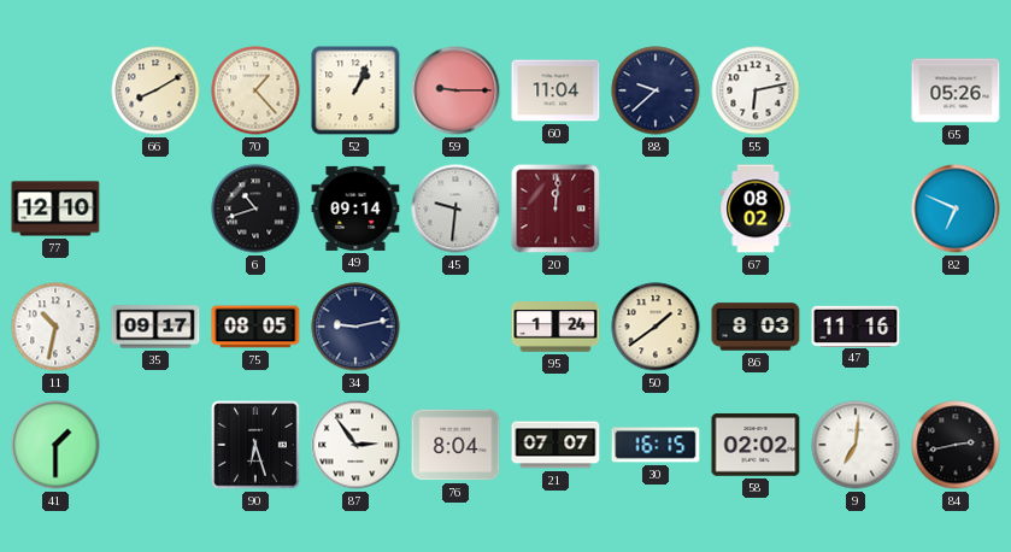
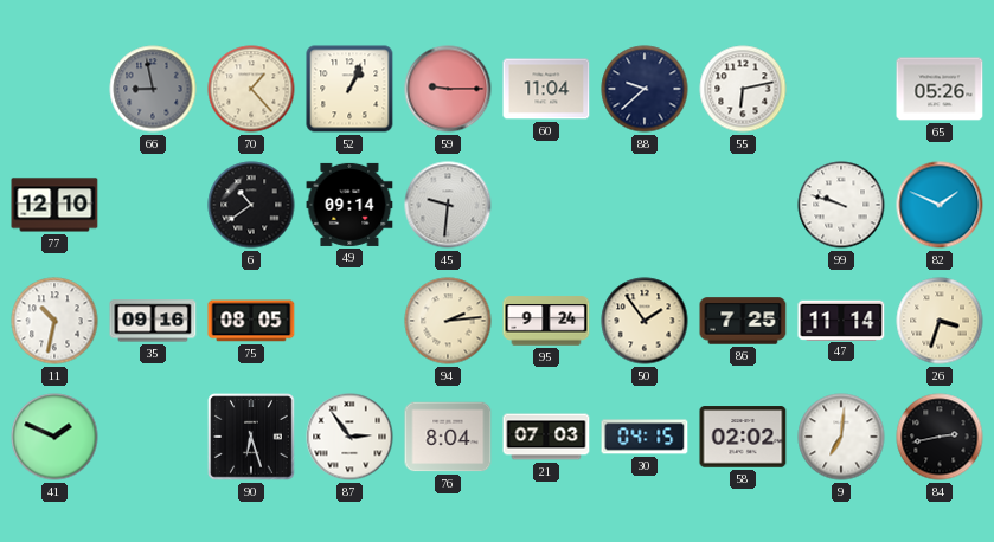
66: 8:10 -> 8:58
66 dial: cream -> grey
6: 10:42 -> 10:39
20: 12:01 -> none
67: 08:02 -> none
99: none -> 9:48
82: 6:49 -> 1:49
35: 09:17 -> 09:16
34: 9:13 -> none
94: none -> 2:14
95: 1:24 -> 9:24
50: 1:39 -> 1:54
86: 8:03 -> 7:25
47: 11:16 -> 11:14
26: none -> 3:33
41: 1:30 -> 1:49
21: 07:07 -> 07:03
30: 16:15 -> 04:15
